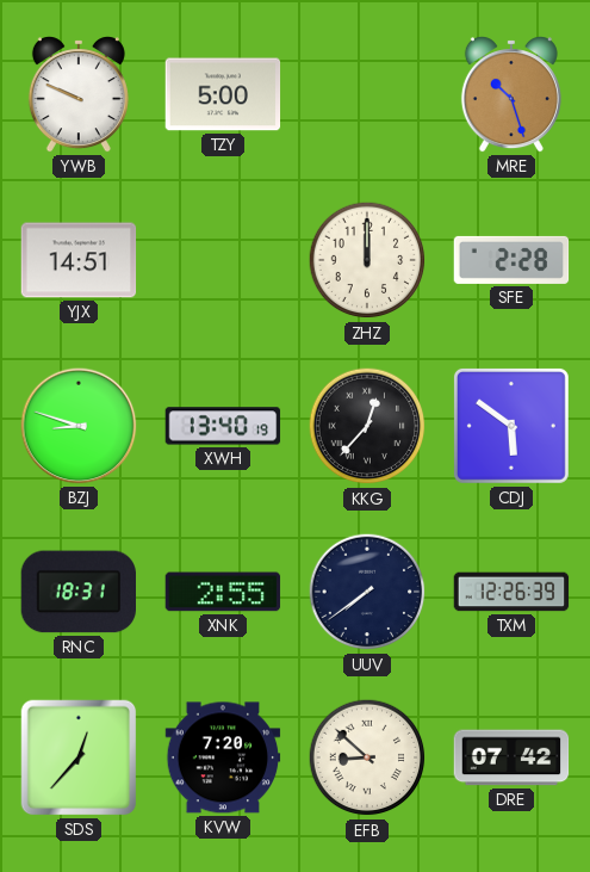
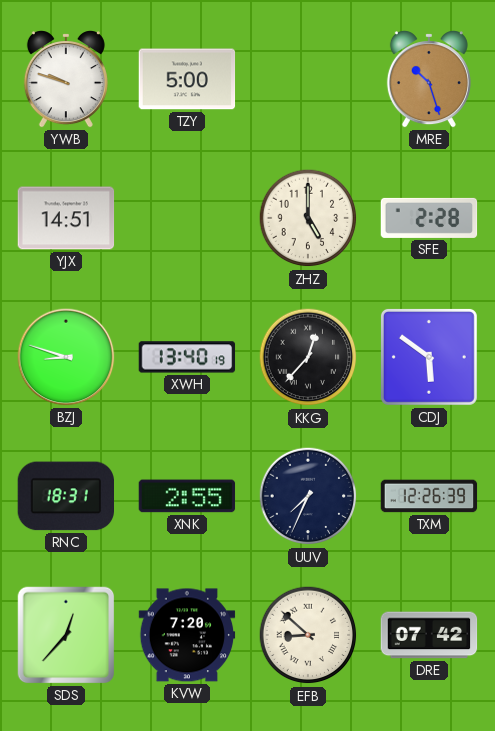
YWB: 9:49 -> 9:48
ZHZ: 12:00 -> 5:00
UUV: 7:39 -> 7:34
